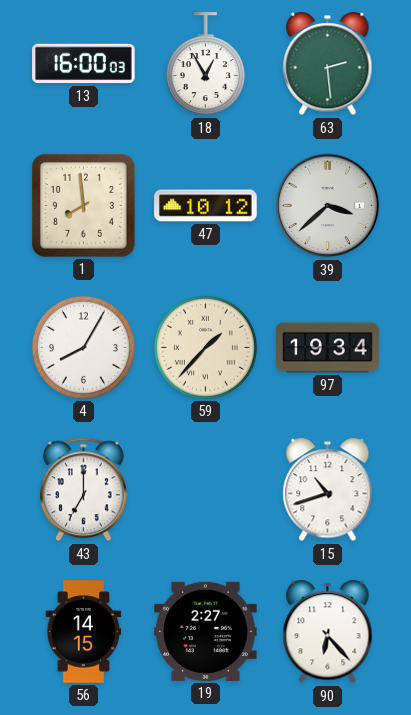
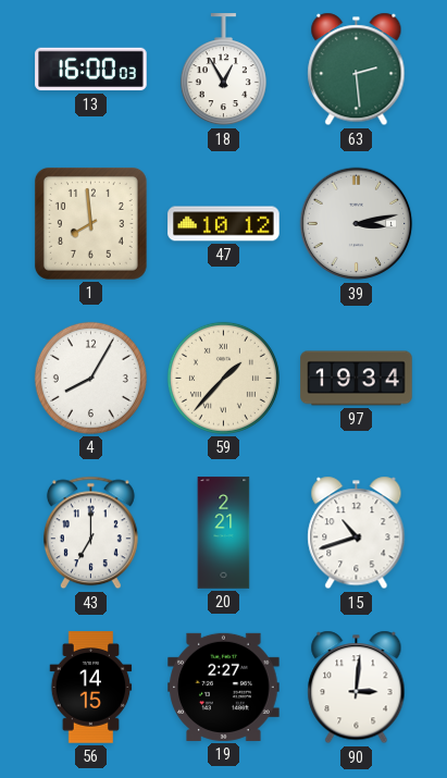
39: 3:38 -> 3:13
20: none -> 2:21
90: 6:23 -> 3:01
